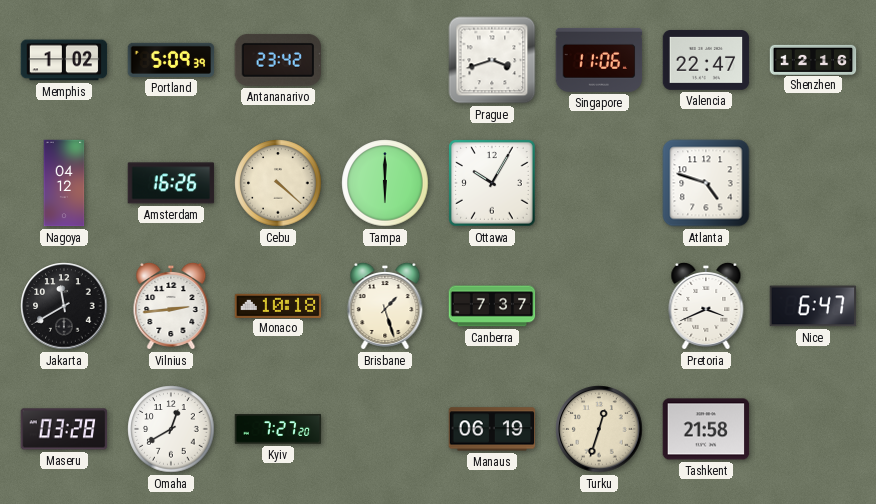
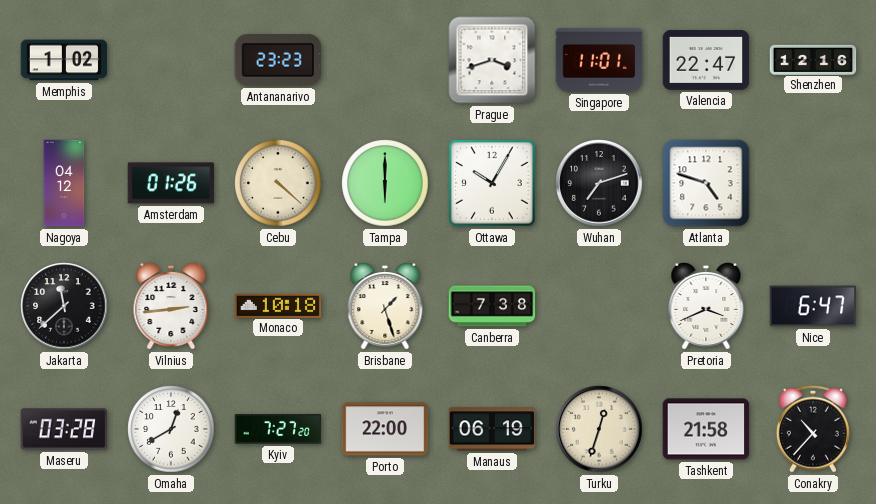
Portland: 5:09 -> none
Antananarivo: 23:42 -> 23:23
Singapore: 11:06 -> 11:01
Amsterdam: 16:26 -> 01:26
Wuhan: none -> 7:12
Jakarta: 11:40 -> 11:38
Canberra: 7:37 -> 7:38
Porto: none -> 22:00
Conakry: none -> 10:37
